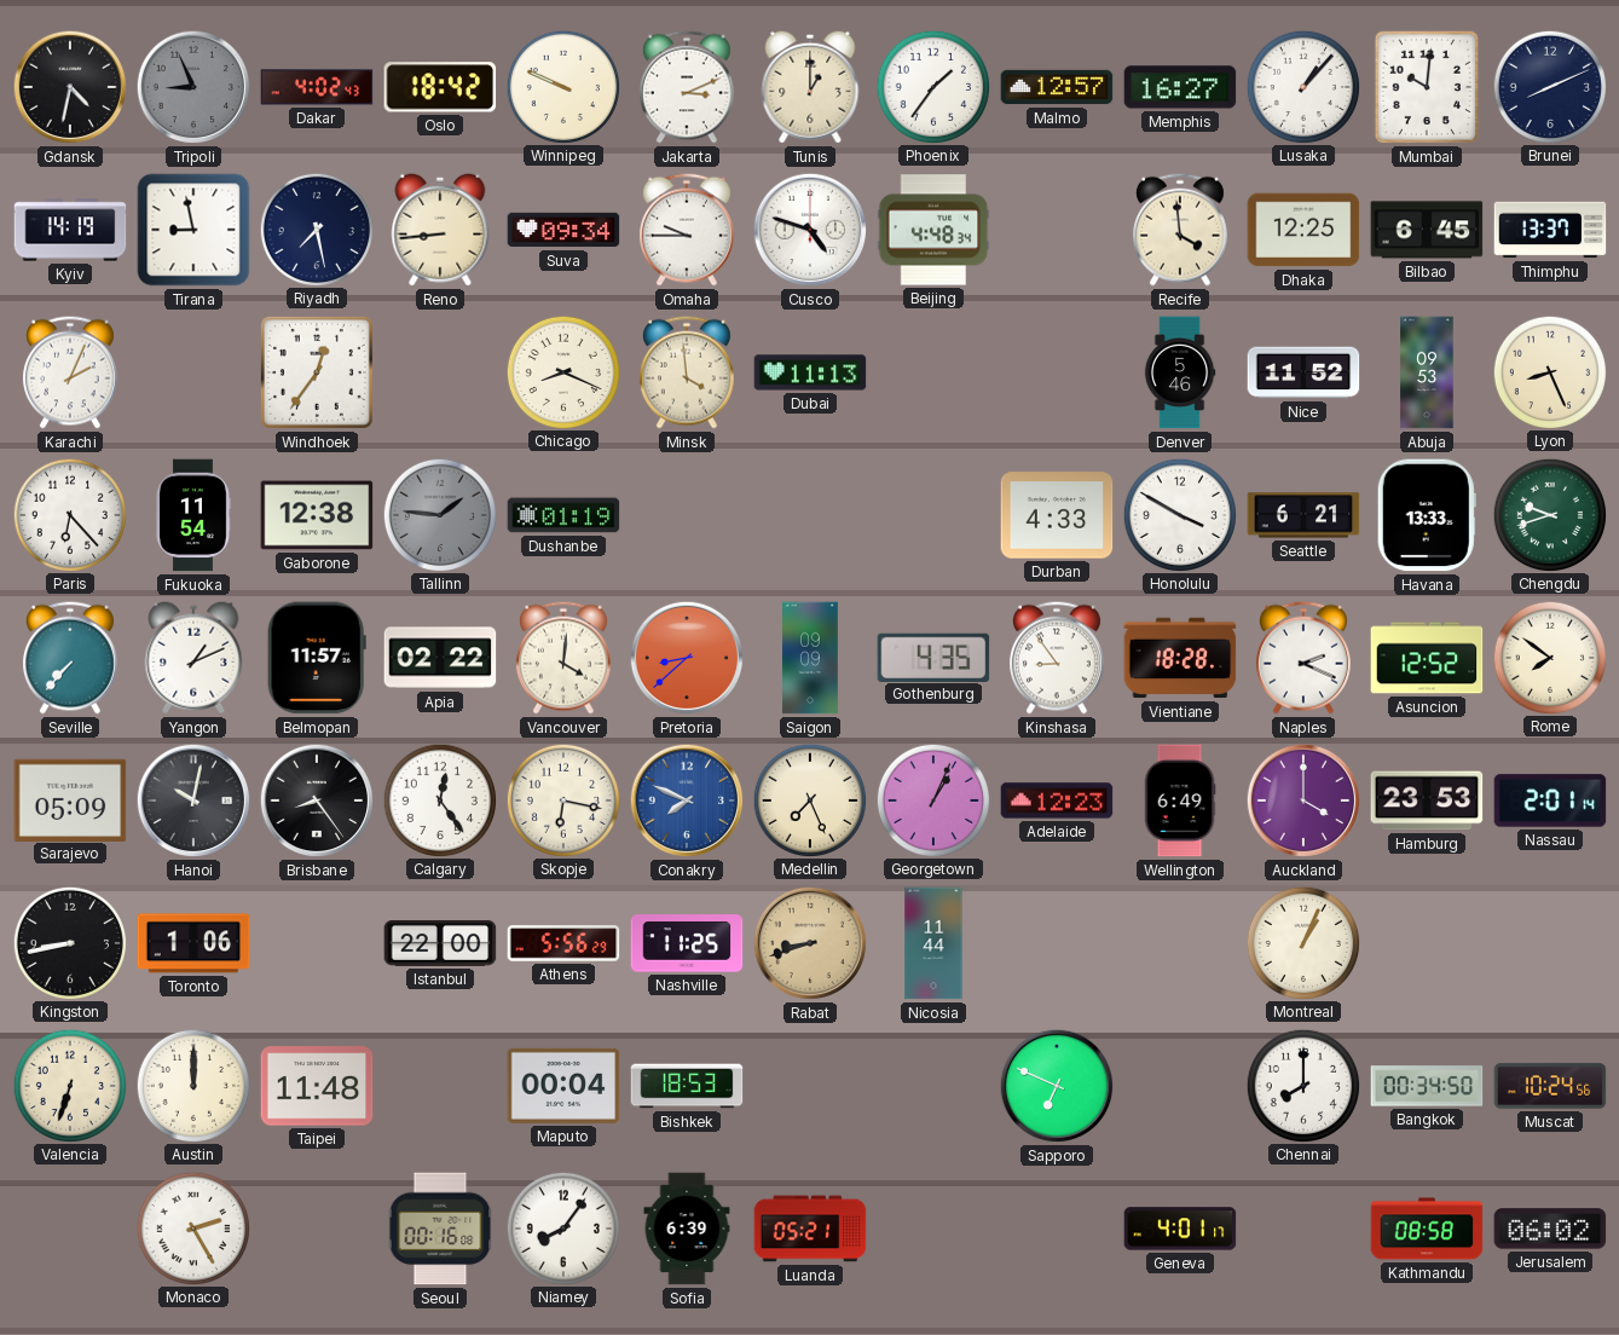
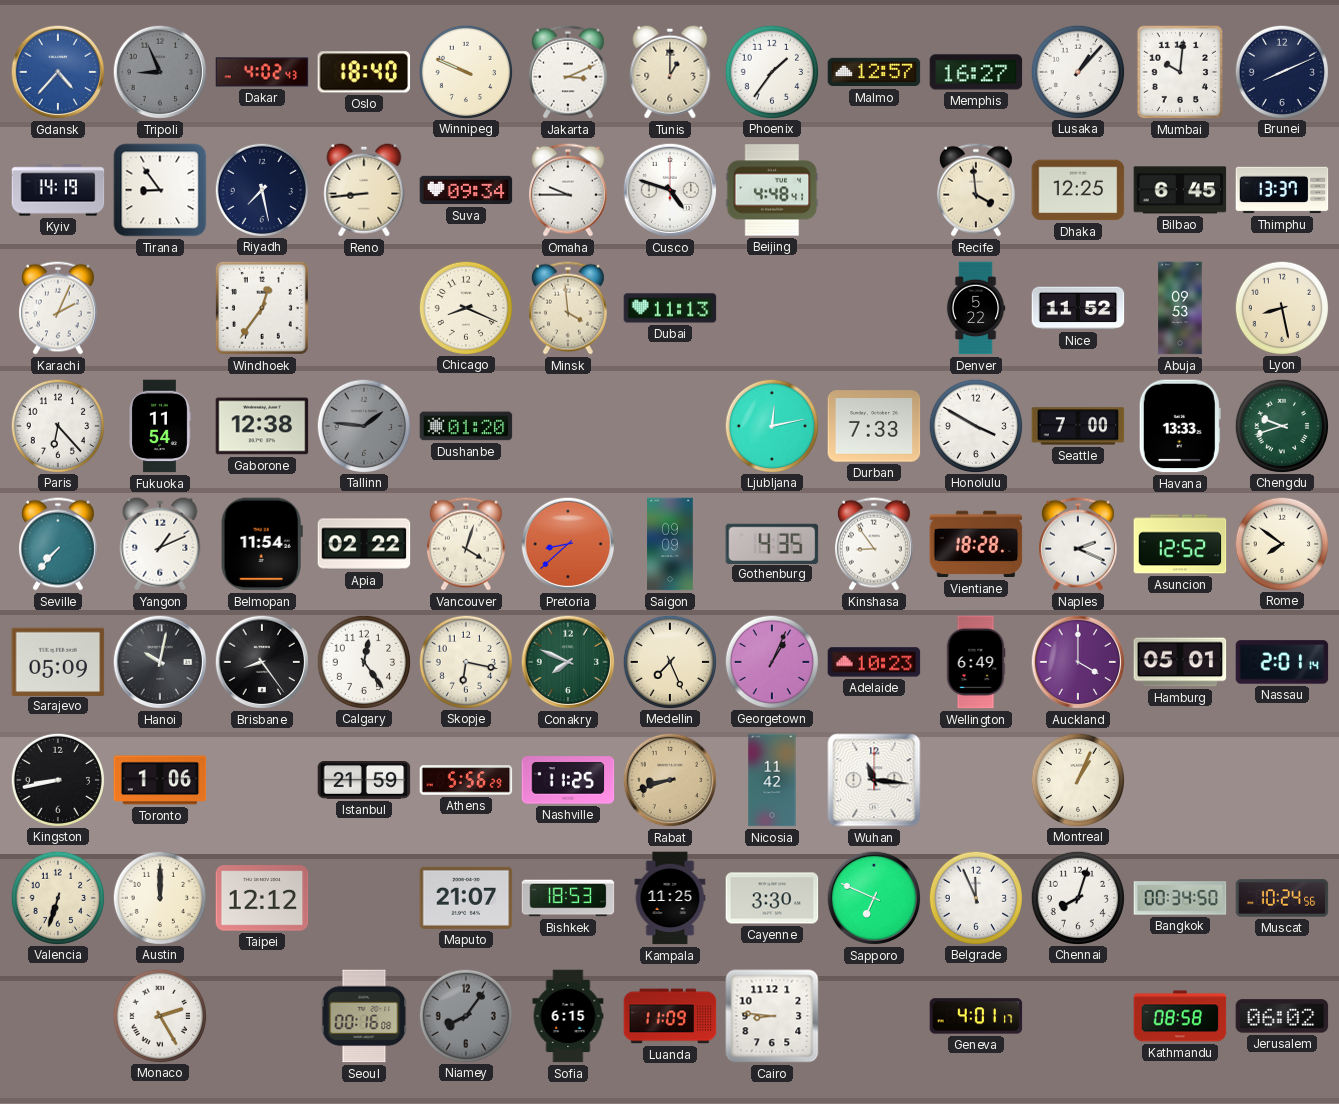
Gdansk: 4:32 -> 4:37
Gdansk dial: black -> blue
Oslo: 18:42 -> 18:40
Tirana: 8:58 -> 8:54
Beijing: 4:48:34 -> 4:48:41
Denver: 5:46 -> 5:22
Lyon: 8:26 -> 8:28
Dushanbe: 01:19 -> 01:20
Ljubljana: none -> 12:13
Durban: 4:33 -> 7:33
Seattle: 6:21 -> 7:00
Belmopan: 11:57 -> 11:54
Vancouver: 4:01 -> 4:03
Conakry dial: blue -> green
Adelaide: 12:23 -> 10:23
Hamburg: 23:53 -> 05:01
Istanbul: 22:00 -> 21:59
Nicosia: 11:44 -> 11:42
Wuhan: none -> 11:16
Taipei: 11:48 -> 12:12
Maputo: 00:04 -> 21:07
Kampala: none -> 11:25
Cayenne: none -> 3:30
Belgrade: none -> 11:56
Chennai: 8:00 -> 8:03
Niamey dial: white -> grey
Sofia: 6:39 -> 6:15
Luanda: 05:21 -> 11:09
Cairo: none -> 8:46
